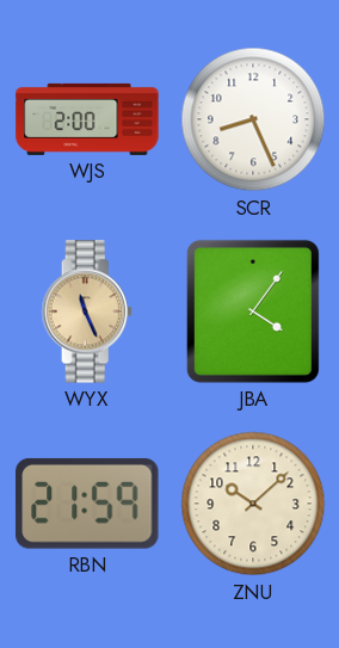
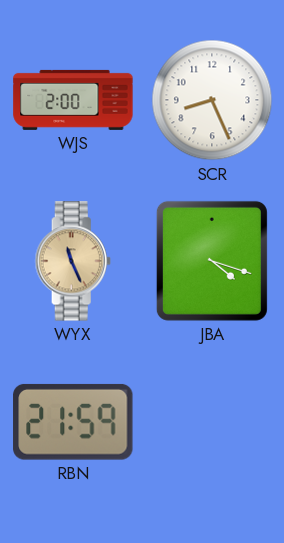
JBA: 4:06 -> 4:18
ZNU: 10:08 -> none
